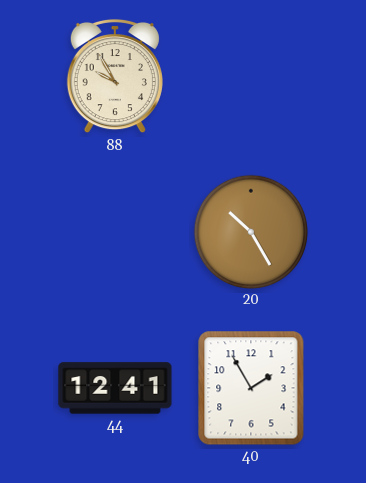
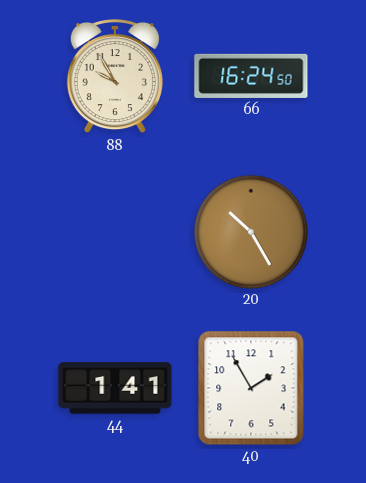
66: none -> 16:24
44: 12:41 -> 1:41
